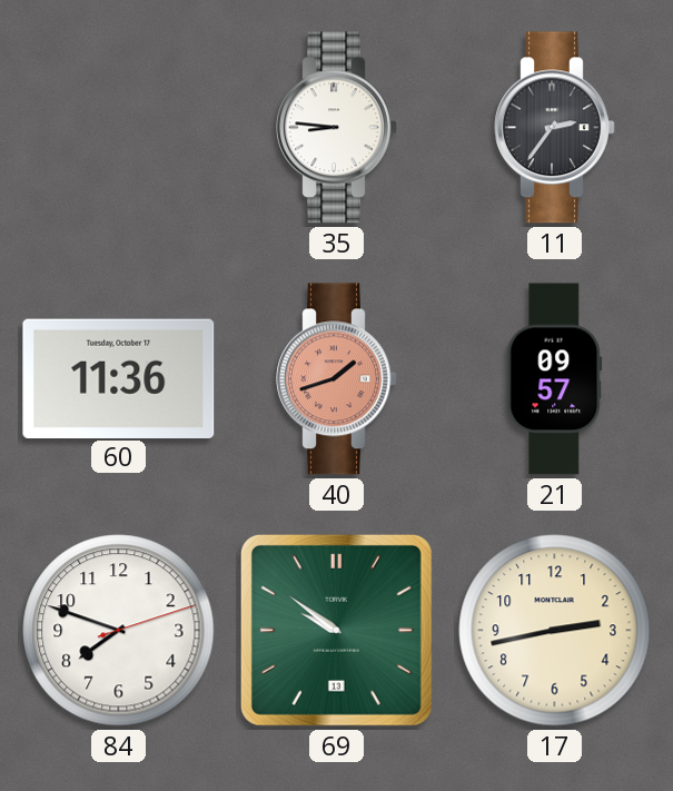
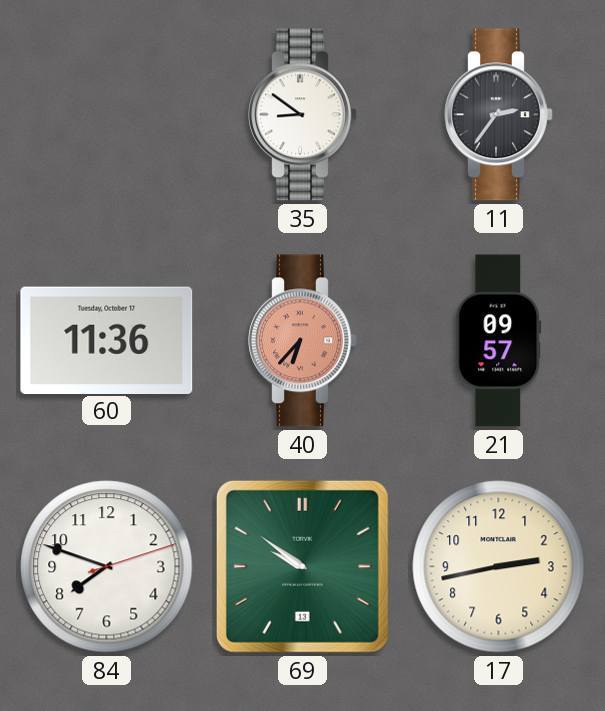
35: 8:46 -> 8:51
40: 1:42 -> 6:37
